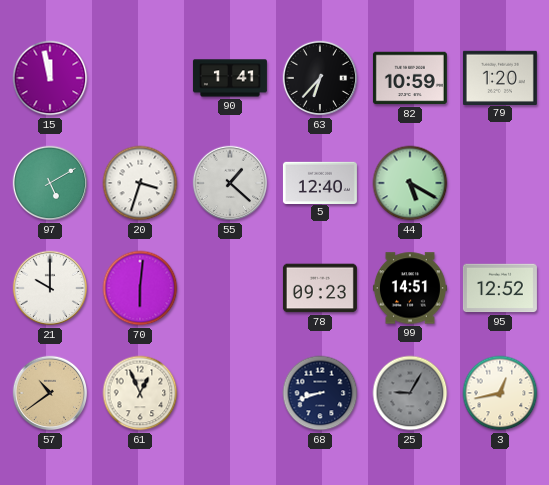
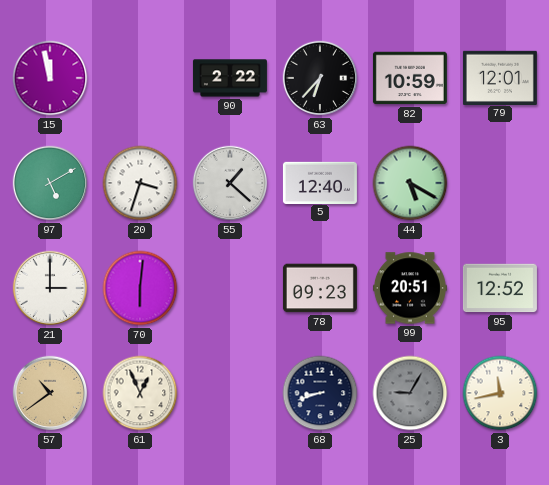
90: 1:41 -> 2:22
79: 1:20 -> 12:01
21: 10:00 -> 3:00
99: 14:51 -> 20:51
3: 12:43 -> 11:43
